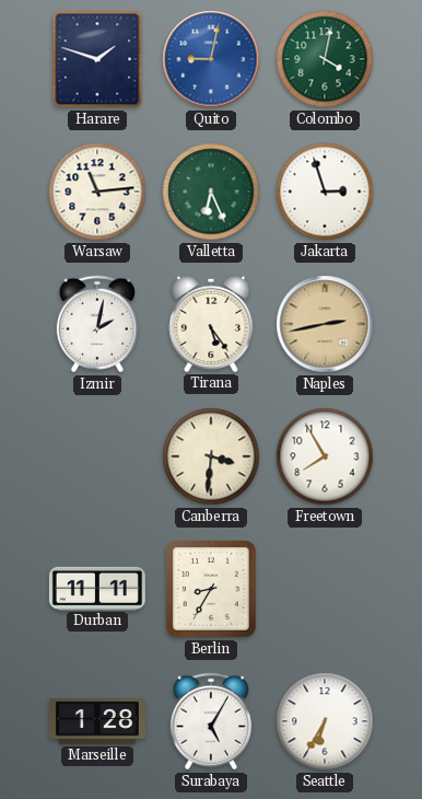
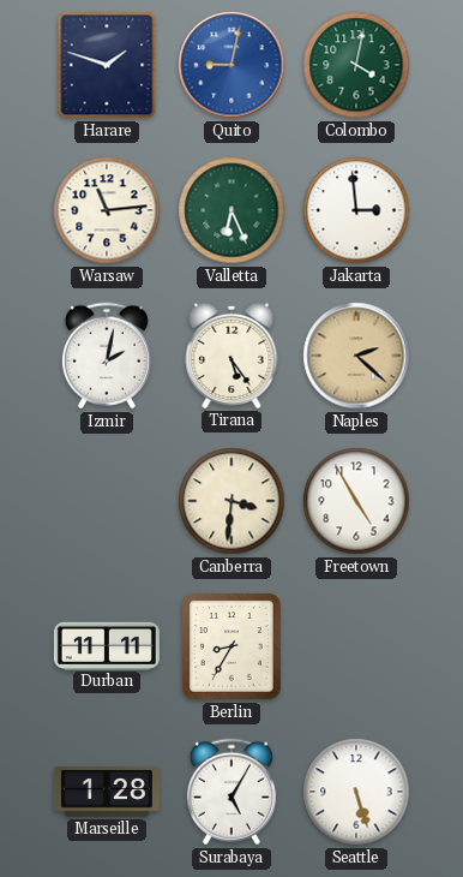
Jakarta: 2:57 -> 2:59
Naples: 2:43 -> 2:22
Freetown: 7:55 -> 4:55
Seattle: 6:35 -> 5:27
